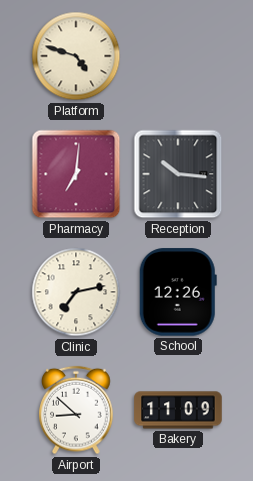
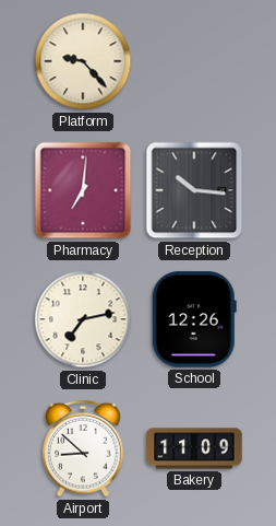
Platform: 4:48 -> 9:23
